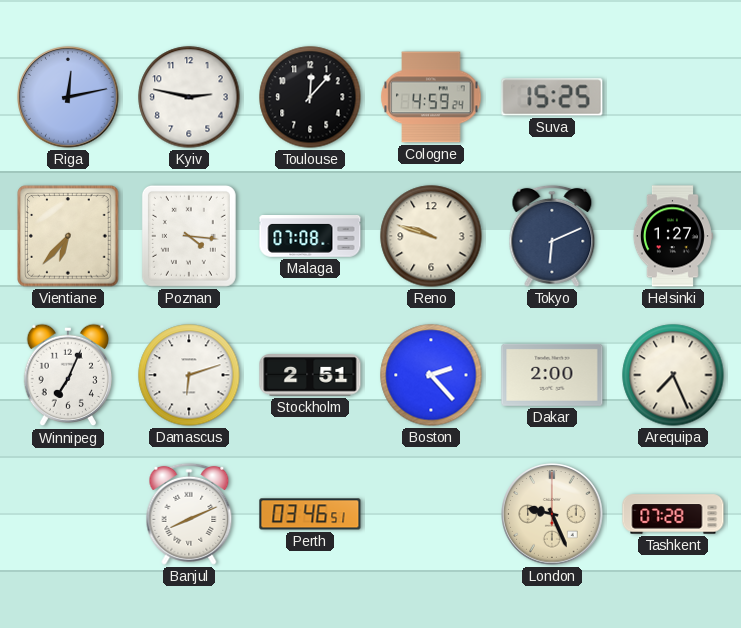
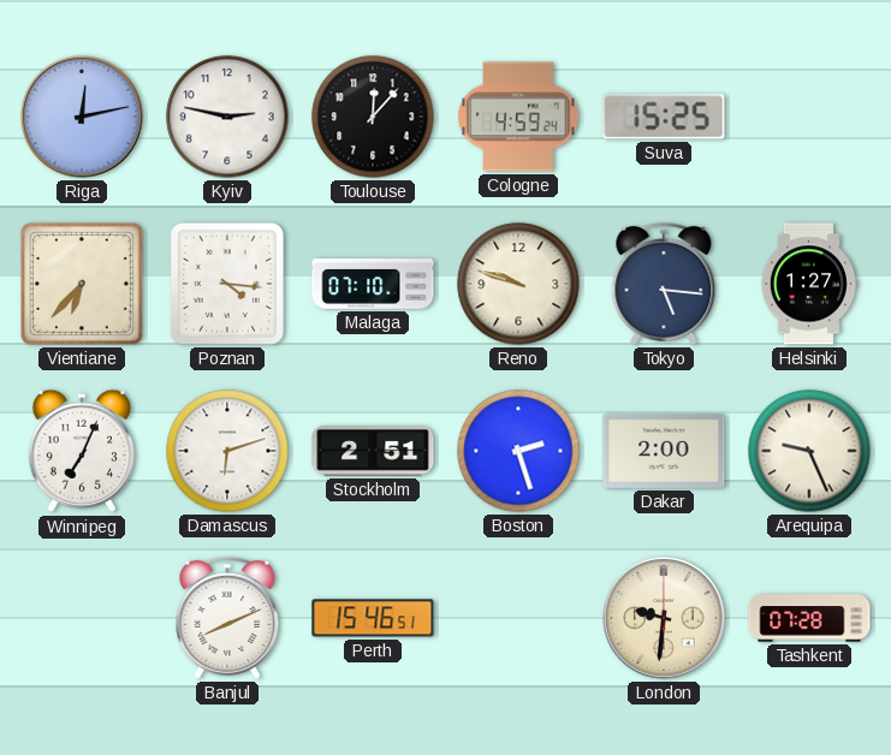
Malaga: 07:08 -> 07:10
Tokyo: 6:11 -> 5:16
Boston: 2:23 -> 2:27
Arequipa: 7:26 -> 9:26
Perth: 03:46 -> 15:46
London: 9:26 -> 9:31
